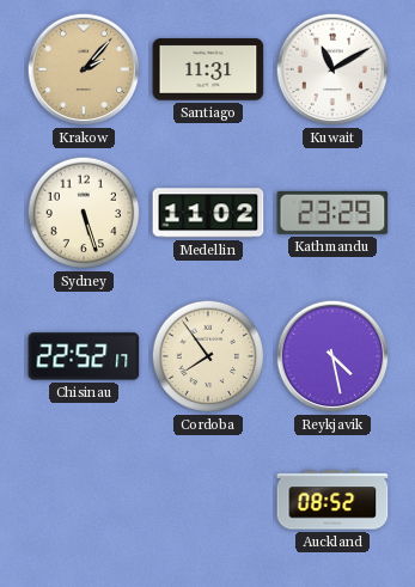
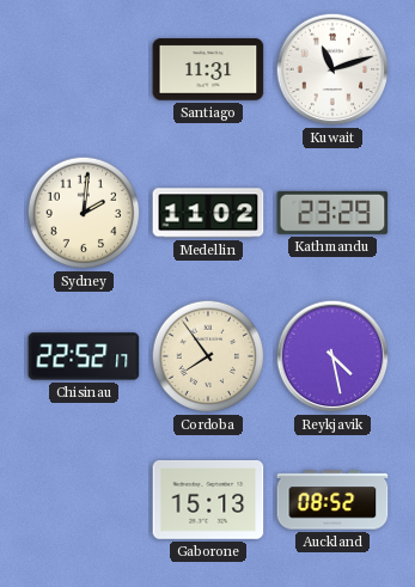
Krakow: 2:07 -> none
Kuwait: 11:10 -> 11:12
Sydney: 5:27 -> 2:01
Gaborone: none -> 15:13
